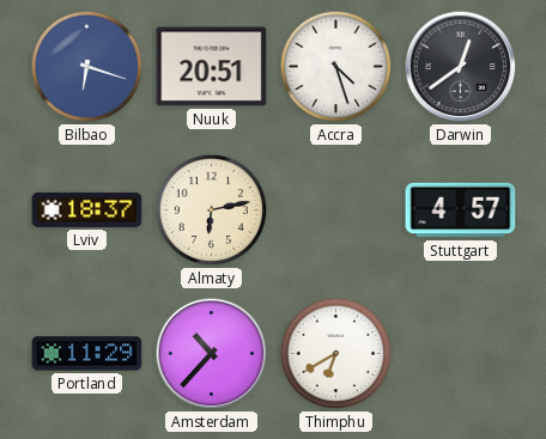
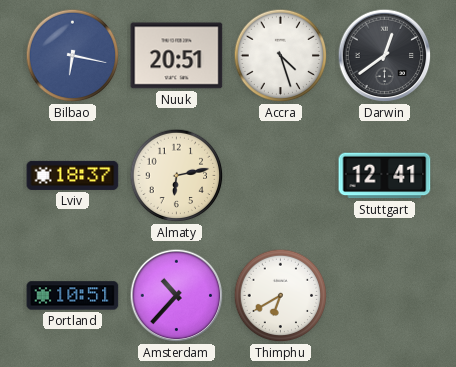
Bilbao: 6:18 -> 6:17
Stuttgart: 4:57 -> 12:41
Portland: 11:29 -> 10:51
